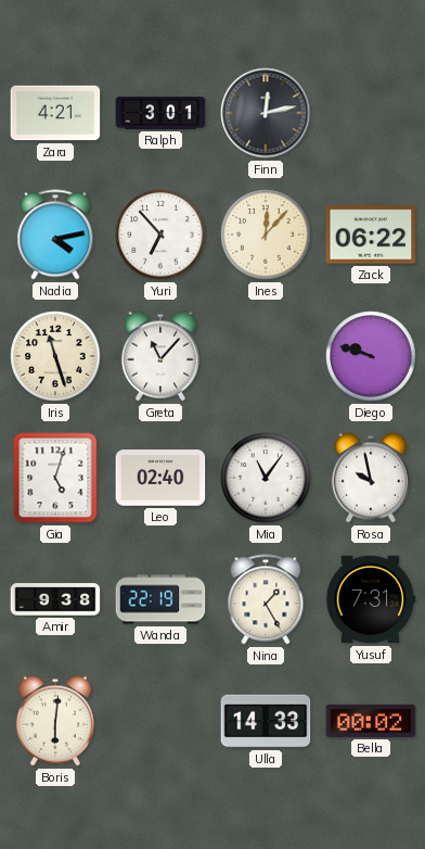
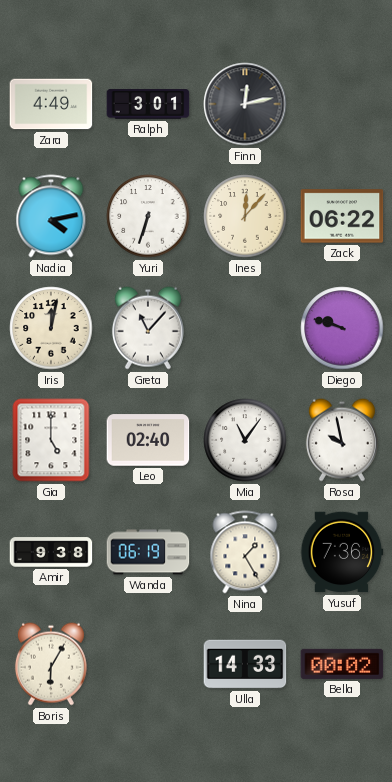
Zara: 4:21 -> 4:49
Yuri: 6:53 -> 6:33
Iris: 11:27 -> 12:02
Gia: 5:03 -> 5:00
Wanda: 22:19 -> 06:19
Yusuf: 7:31 -> 7:36
Boris: 6:01 -> 6:05
